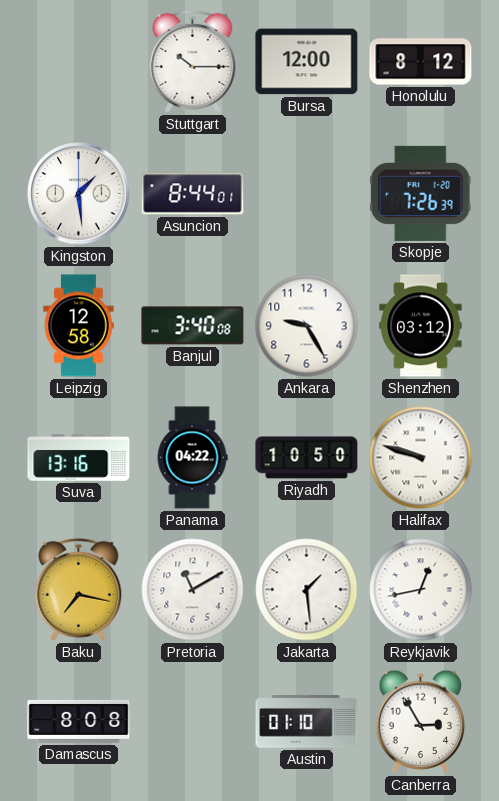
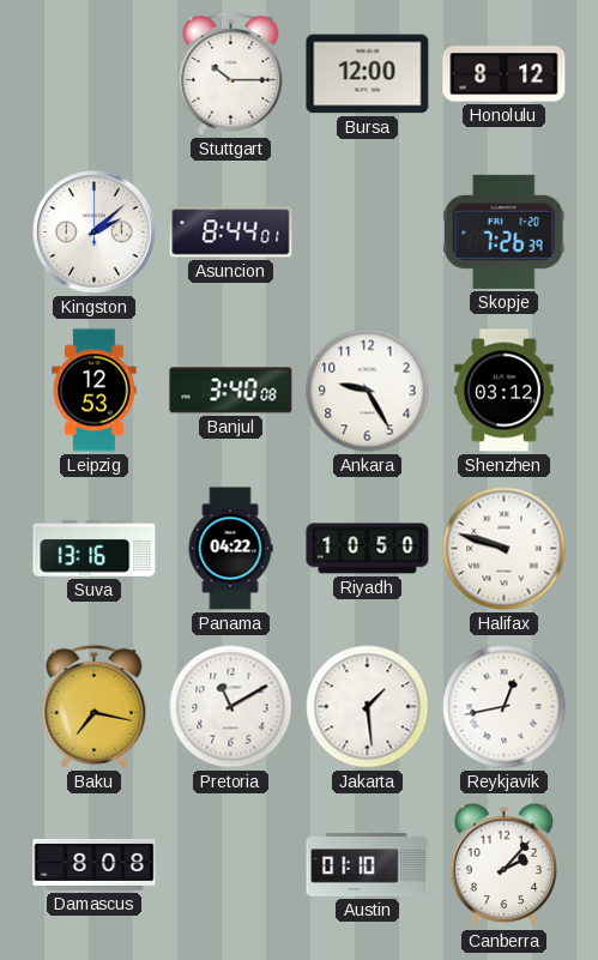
Kingston: 1:29 -> 2:08
Leipzig: 12:58 -> 12:53
Canberra: 2:55 -> 2:07
